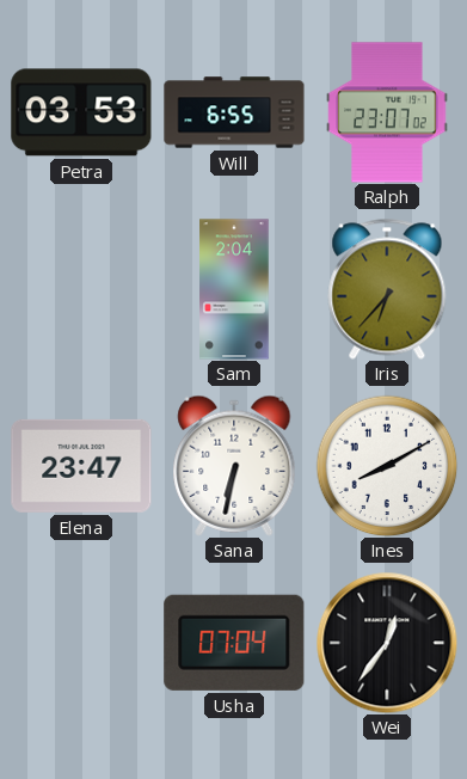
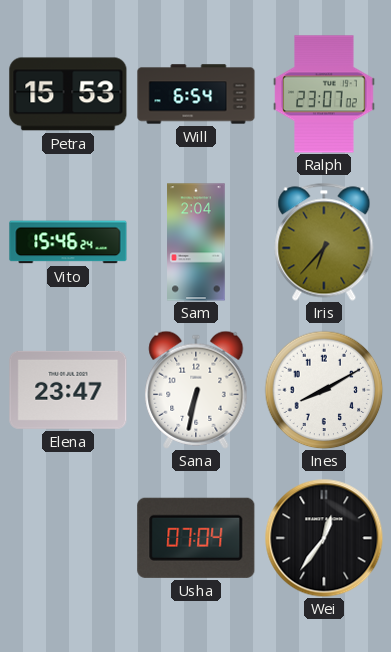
Petra: 03:53 -> 15:53
Will: 6:55 -> 6:54
Vito: none -> 15:46
